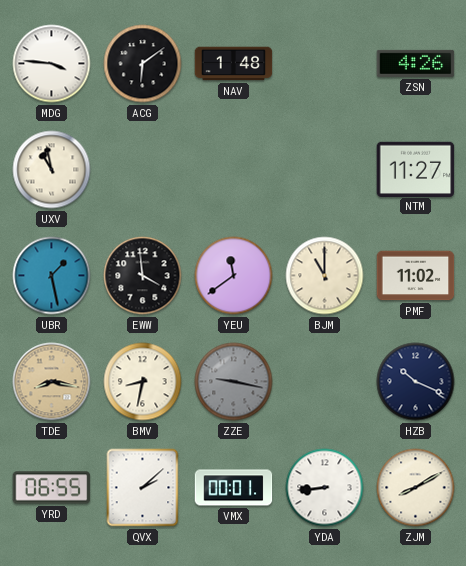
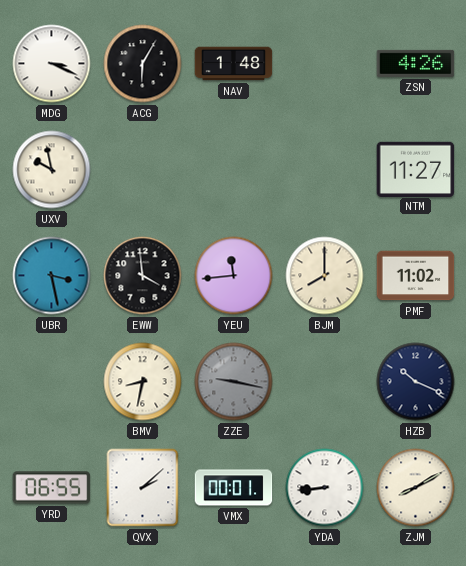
MDG: 3:46 -> 3:19
ACG: 6:09 -> 6:05
UXV: 10:58 -> 9:58
UBR: 1:28 -> 3:28
YEU: 11:39 -> 11:44
BJM: 11:00 -> 8:00
TDE: 8:17 -> none
